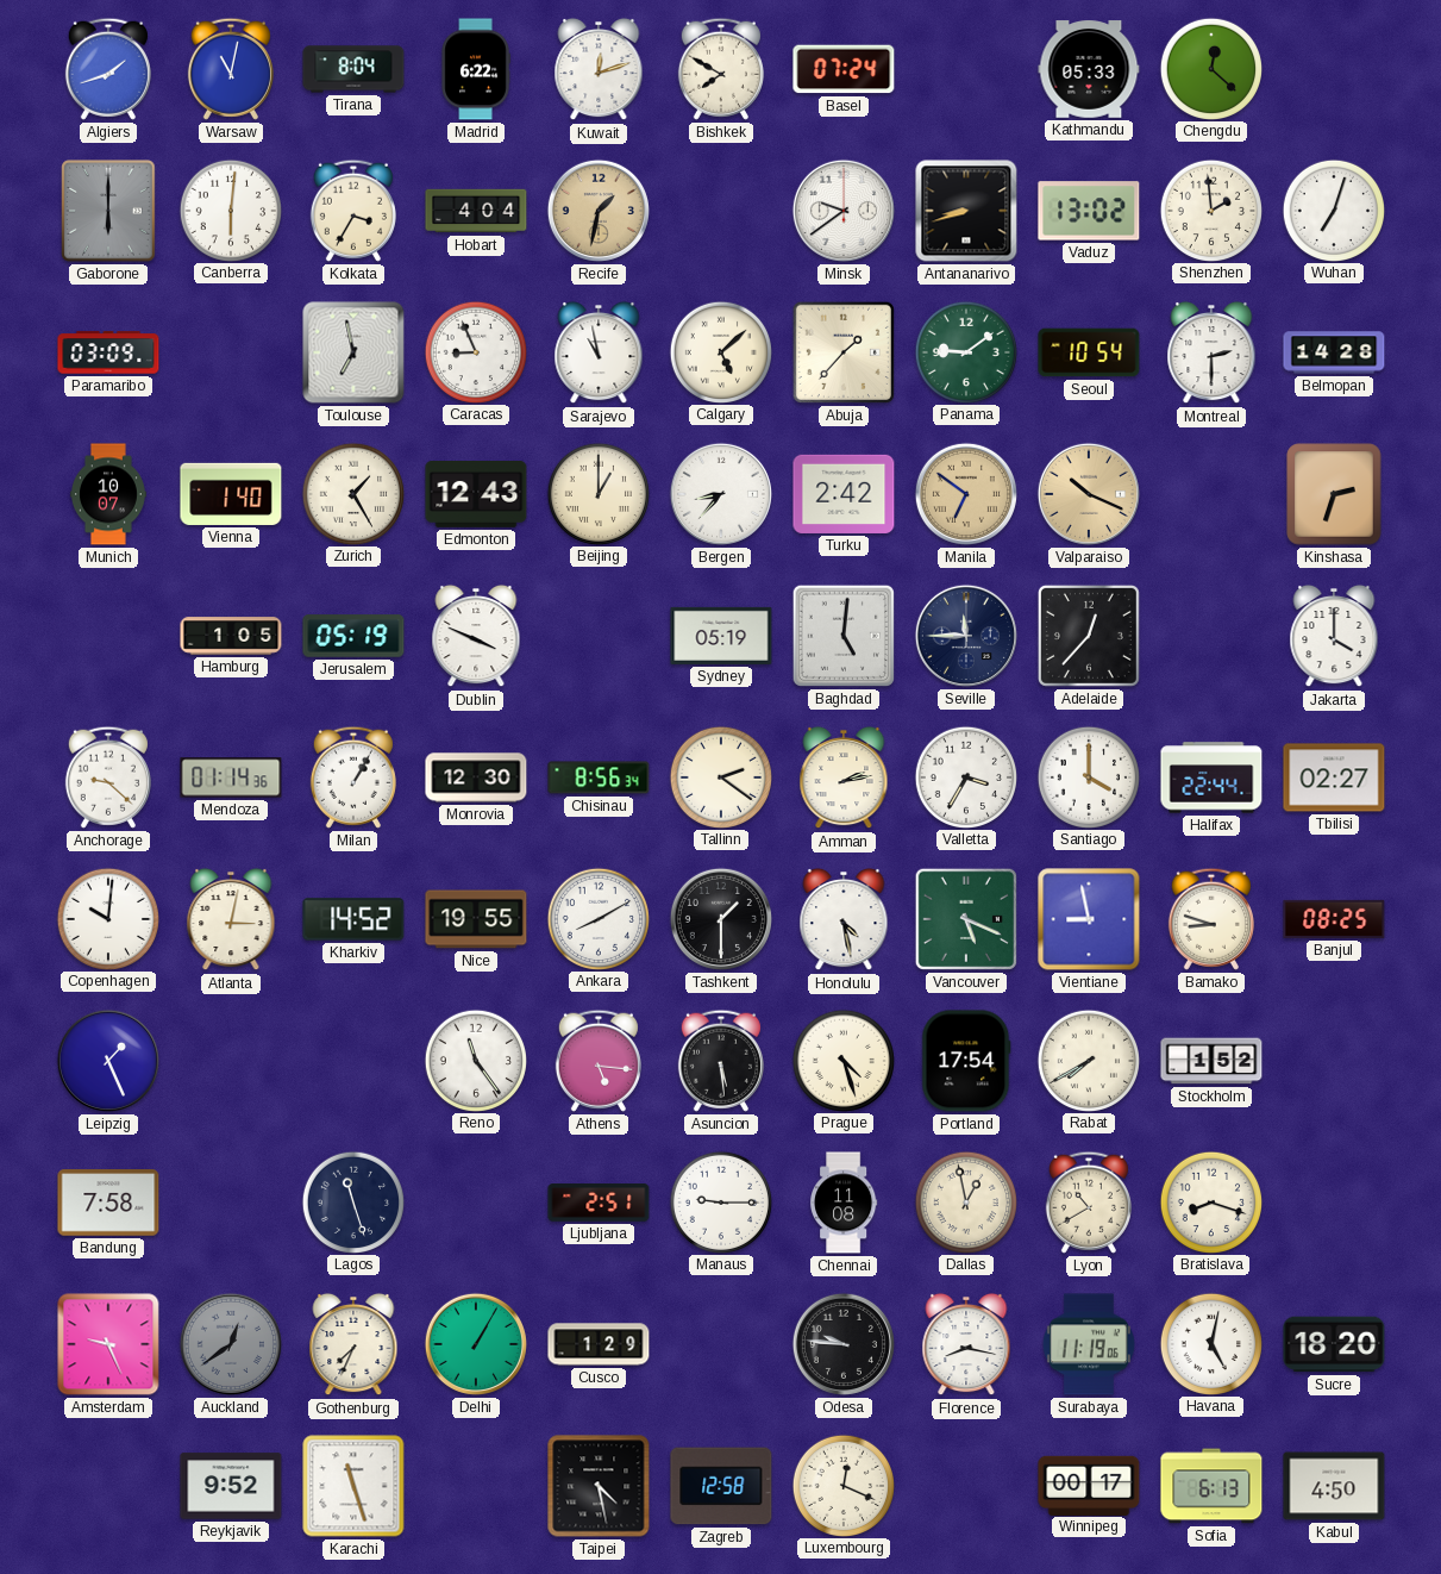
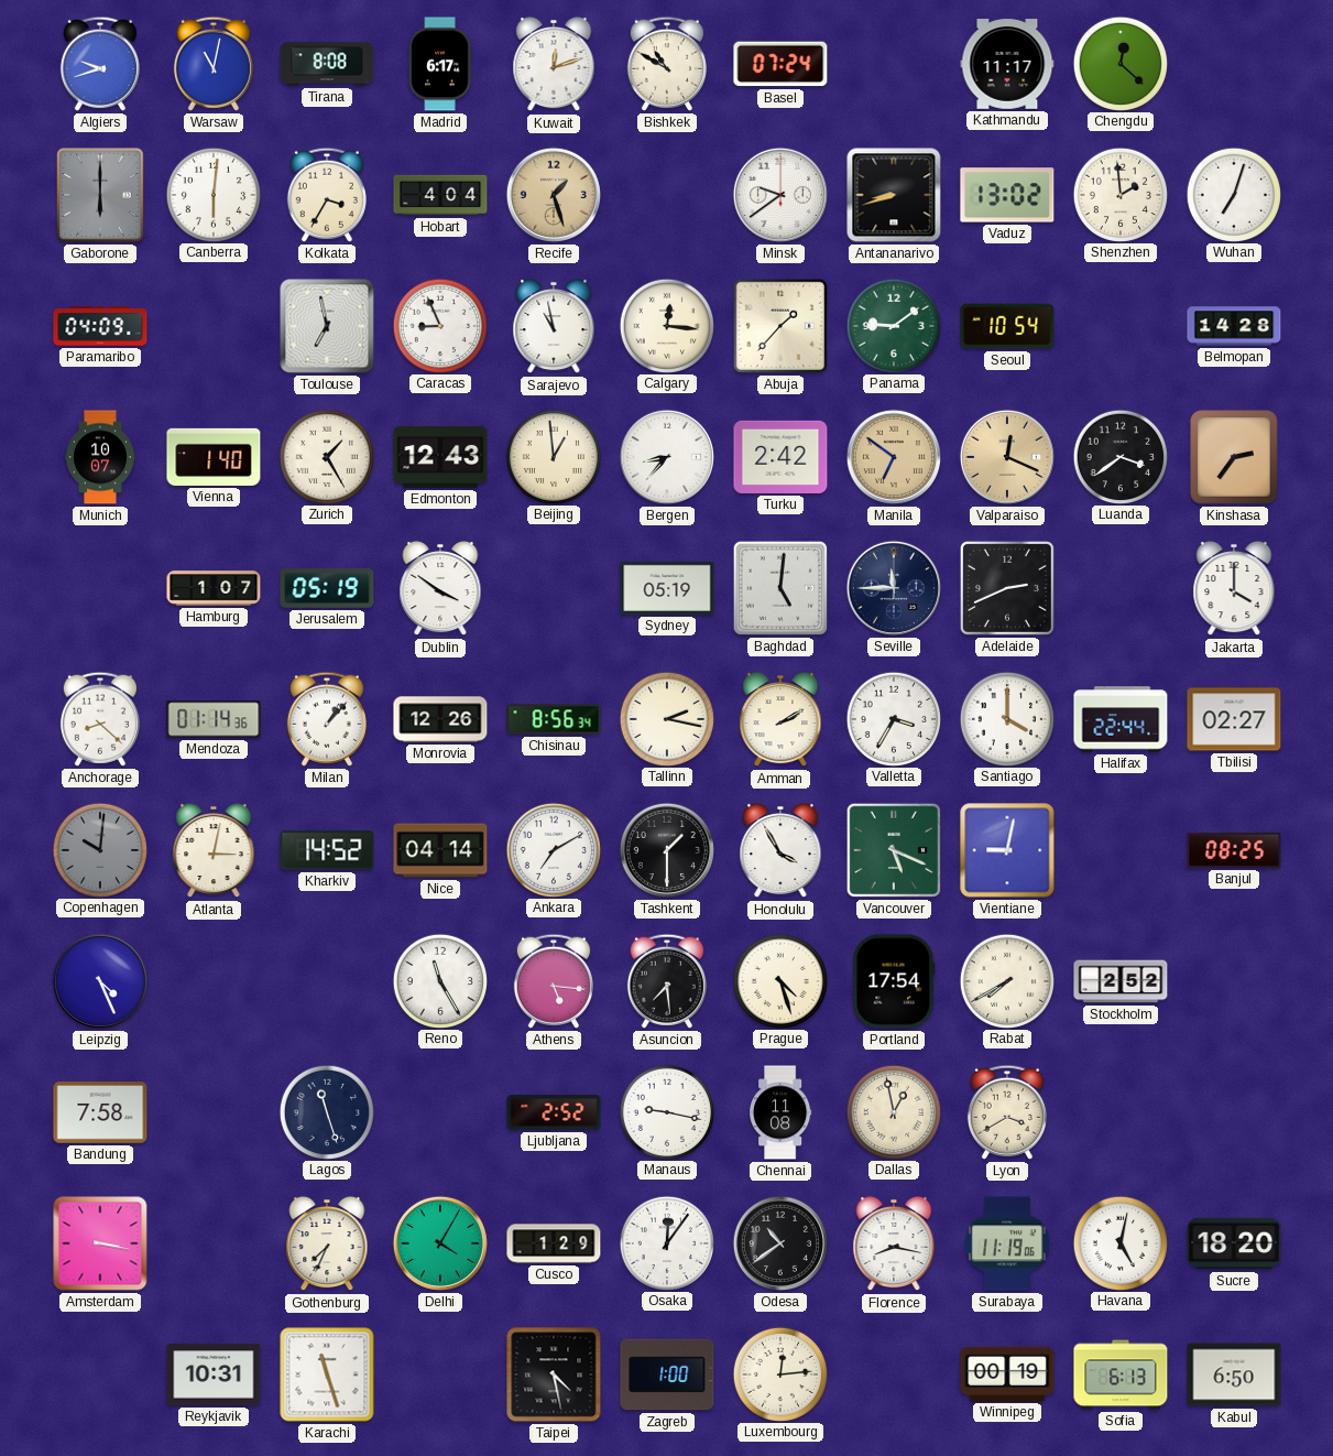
Algiers: 1:42 -> 9:42
Tirana: 8:04 -> 8:08
Madrid: 6:22 -> 6:17
Bishkek: 7:50 -> 10:50
Kathmandu: 05:33 -> 11:17
Recife: 1:32 -> 1:27
Paramaribo: 03:09 -> 04:09
Calgary: 5:08 -> 12:16
Montreal: 2:30 -> none
Beijing: 1:00 -> 12:59
Valparaiso: 10:19 -> 12:19
Luanda: none -> 3:39
Kinshasa: 2:33 -> 2:36
Hamburg: 1:05 -> 1:07
Dublin: 3:49 -> 3:51
Adelaide: 12:37 -> 2:41
Anchorage: 9:22 -> 8:22
Milan: 1:05 -> 1:07
Monrovia: 12:30 -> 12:26
Tallinn: 2:21 -> 2:17
Amman: 2:13 -> 2:10
Copenhagen dial: white -> grey
Nice: 19:55 -> 04:14
Ankara: 8:10 -> 7:10
Honolulu: 4:28 -> 3:55
Vientiane: 8:58 -> 9:02
Bamako: 8:48 -> none
Leipzig: 1:26 -> 4:26
Reno: 11:24 -> 11:25
Asuncion: 5:29 -> 7:29
Stockholm: 1:52 -> 2:52
Ljubljana: 2:51 -> 2:52
Manaus: 9:15 -> 9:17
Lyon: 10:40 -> 3:40
Bratislava: 8:18 -> none
Amsterdam: 9:26 -> 3:17
Auckland: 12:39 -> none
Delhi: 1:05 -> 4:05
Osaka: none -> 12:06
Odesa: 9:46 -> 10:39
Reykjavik: 9:52 -> 10:31
Zagreb: 12:58 -> 1:00
Luxembourg: 12:19 -> 12:14
Winnipeg: 00:17 -> 00:19
Kabul: 4:50 -> 6:50
